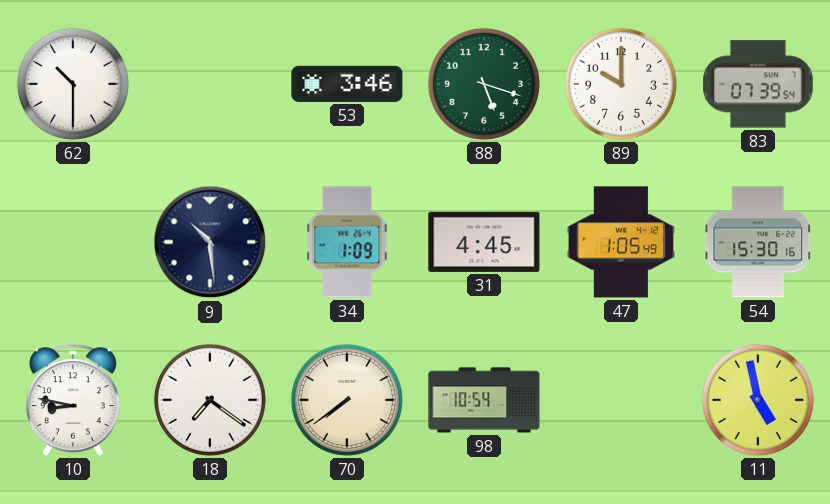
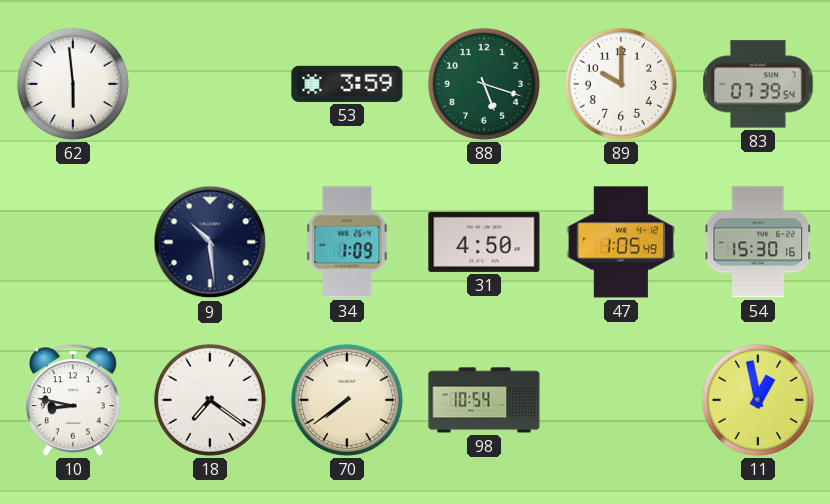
62: 10:30 -> 5:59
53: 3:46 -> 3:59
31: 4:45 -> 4:50
11: 4:58 -> 12:58
